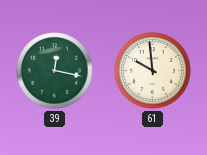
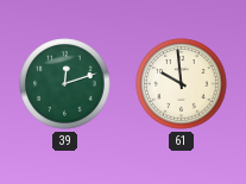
39: 12:17 -> 12:12
